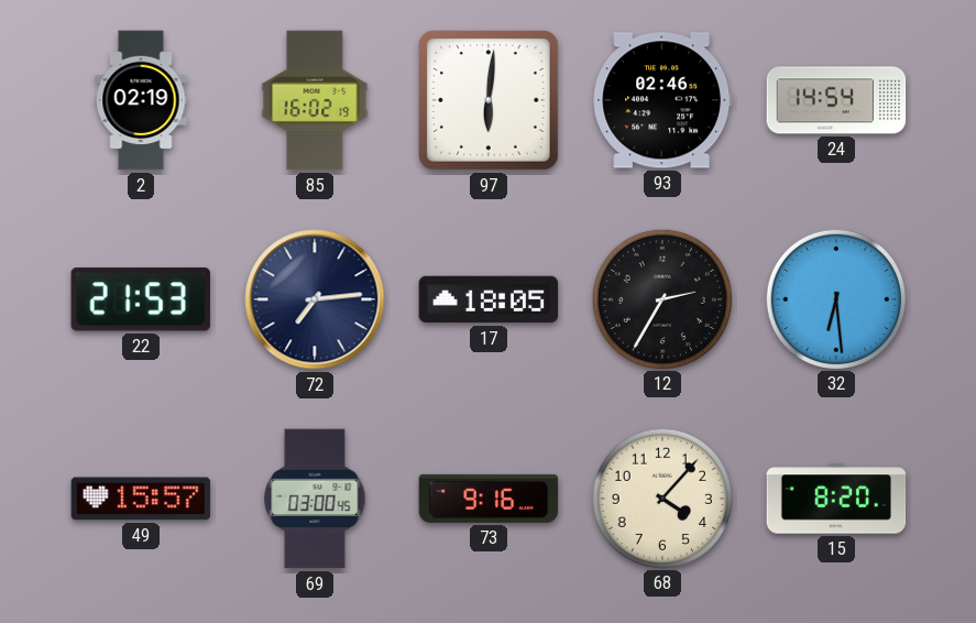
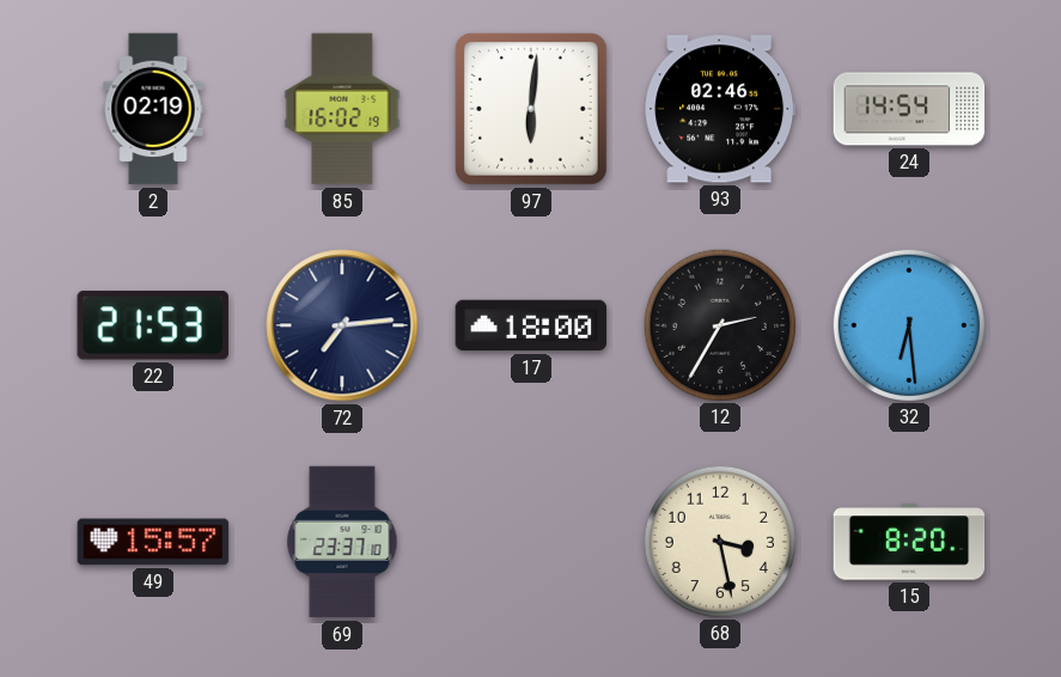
17: 18:05 -> 18:00
69: 03:00 -> 23:37
73: 9:16 -> none
68: 4:07 -> 3:28
